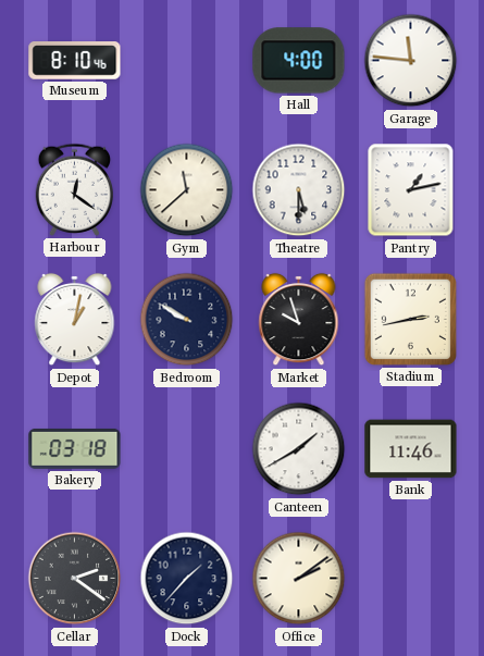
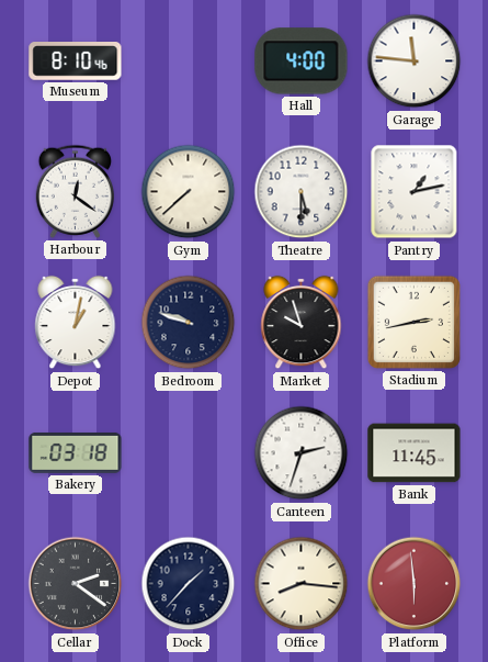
Gym: 11:38 -> 7:38
Bedroom: 9:50 -> 9:48
Canteen: 1:40 -> 2:33
Bank: 11:46 -> 11:45
Office: 2:09 -> 8:16
Platform: none -> 5:59
